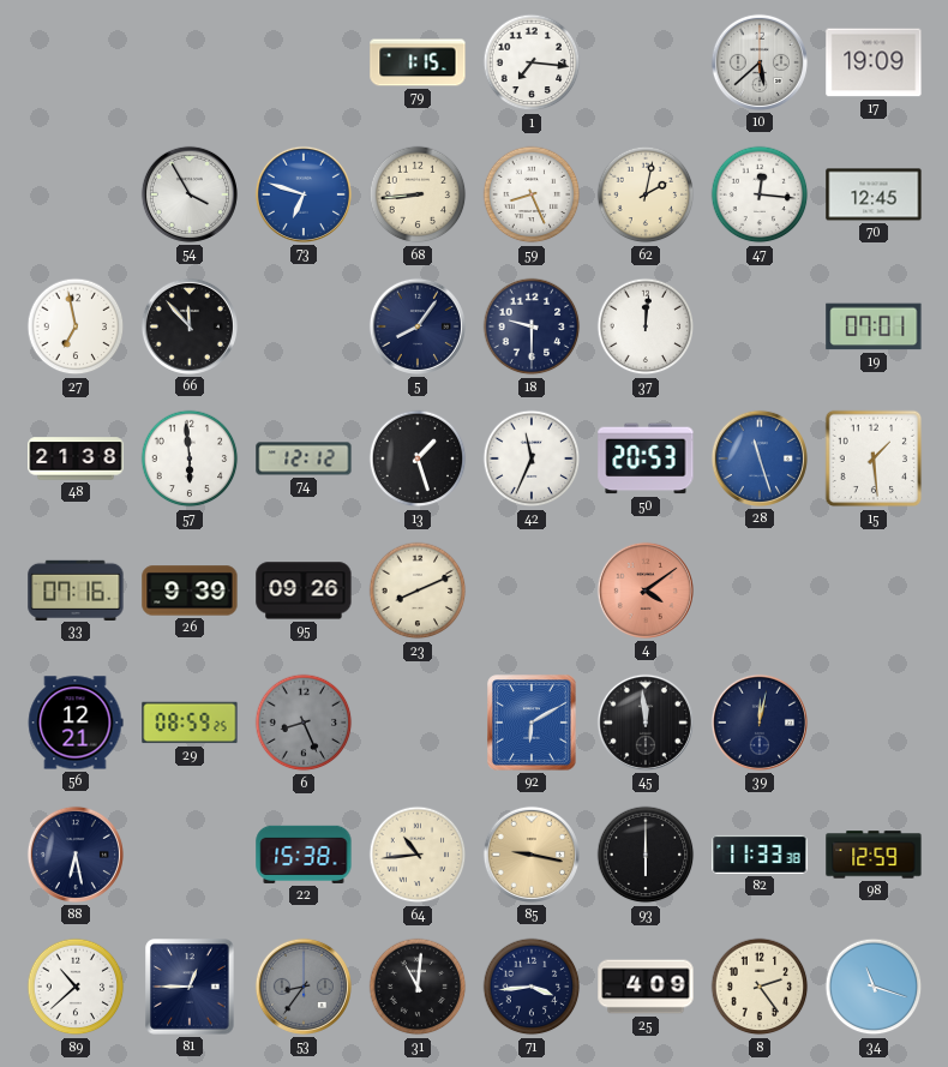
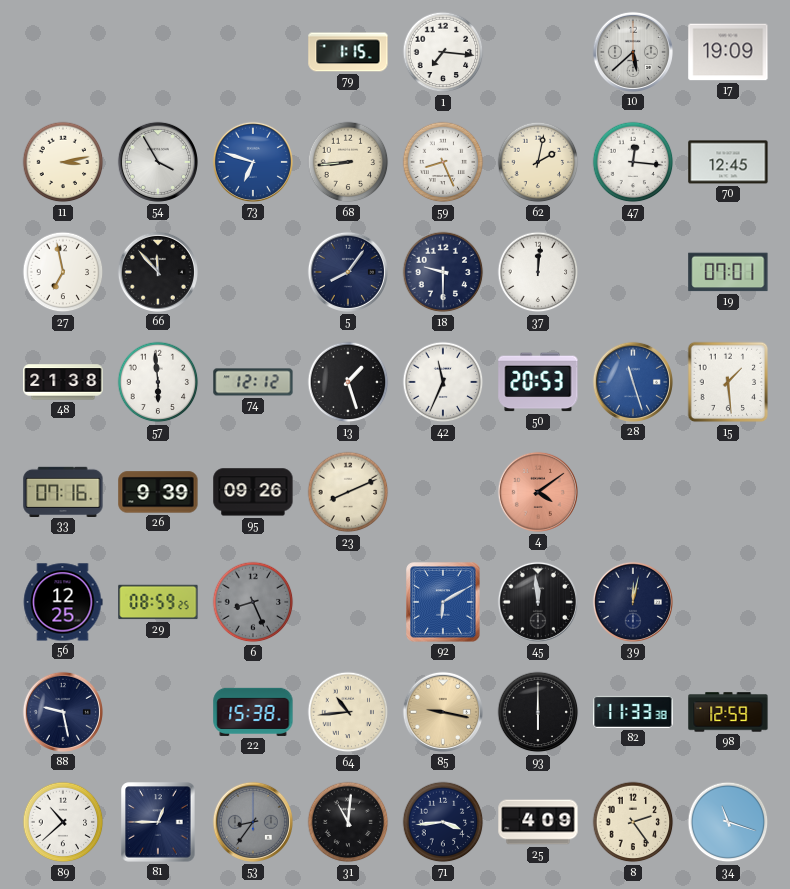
11: none -> 3:13
56: 12:21 -> 12:25
88: 6:28 -> 9:28
